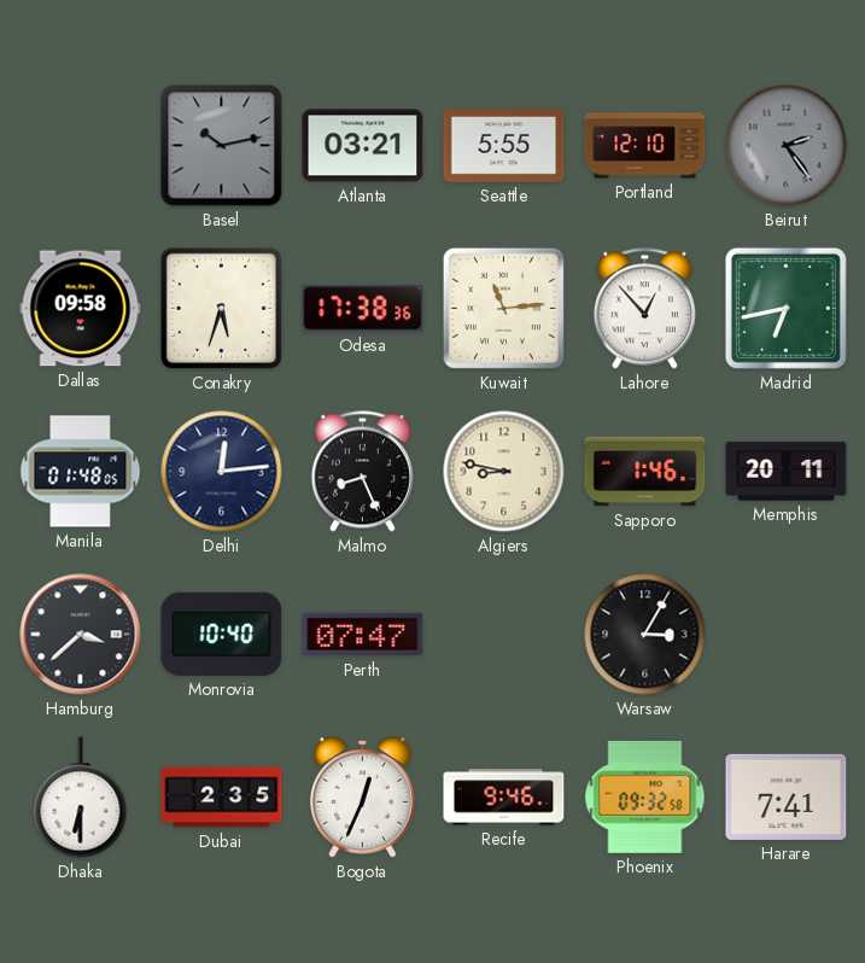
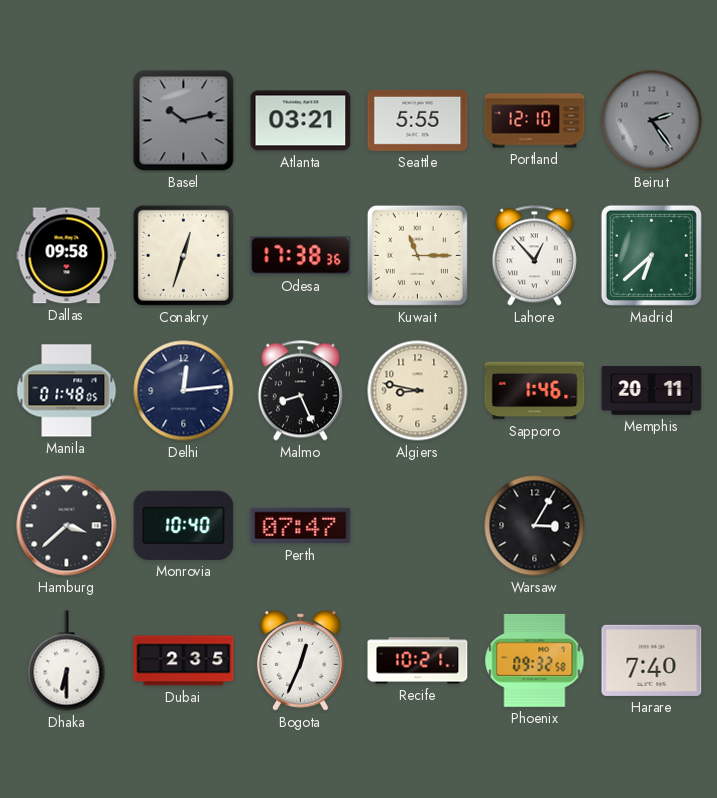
Conakry: 5:33 -> 12:33
Kuwait: 11:14 -> 11:15
Madrid: 6:43 -> 6:38
Recife: 9:46 -> 10:21
Harare: 7:41 -> 7:40
